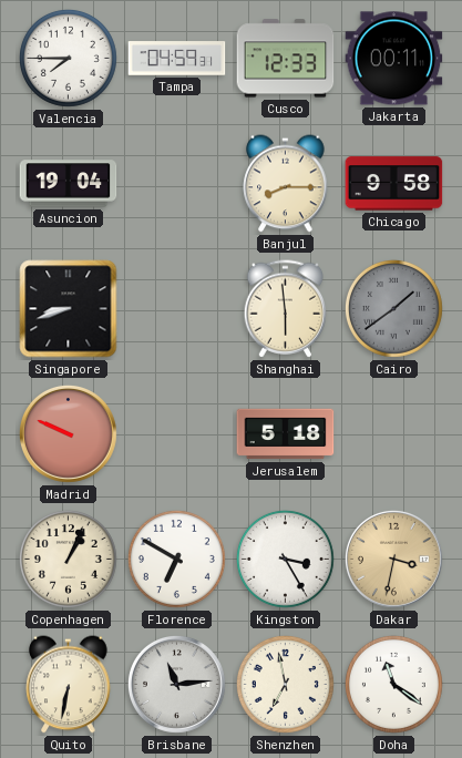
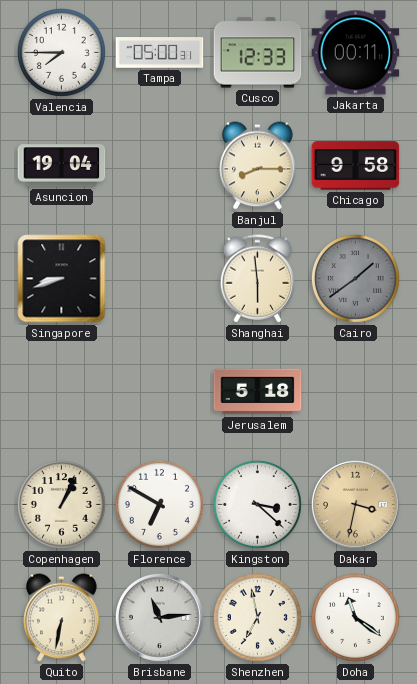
Tampa: 04:59 -> 05:00
Madrid: 9:49 -> none
Kingston: 3:25 -> 3:22
